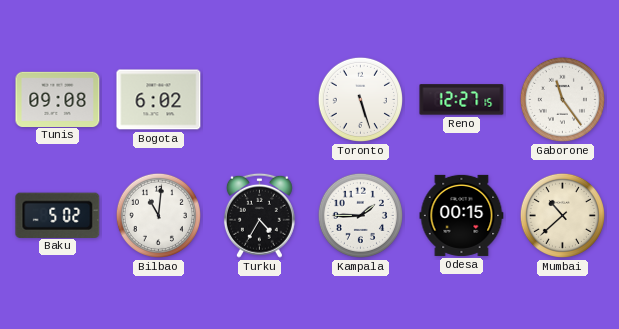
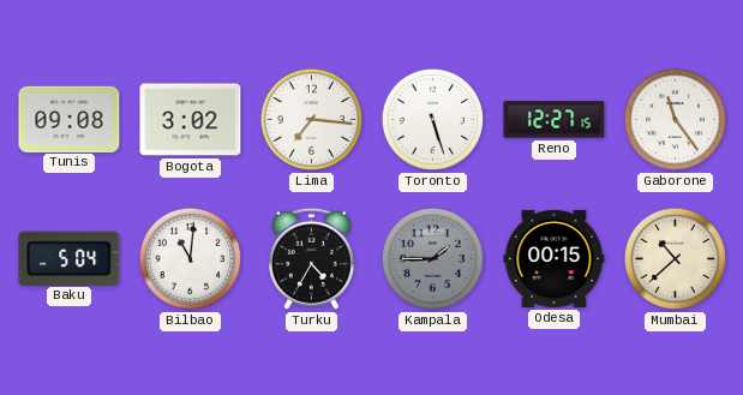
Bogota: 6:02 -> 3:02
Lima: none -> 7:16
Baku: 5:02 -> 5:04
Kampala dial: white -> grey
